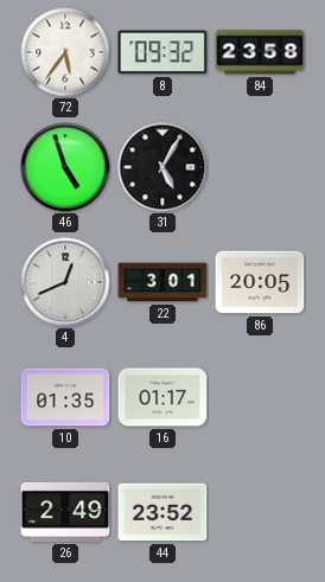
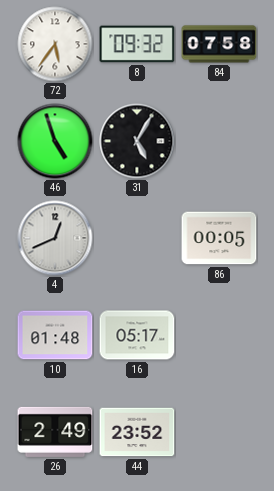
84: 23:58 -> 07:58
22: 3:01 -> none
86: 20:05 -> 00:05
10: 01:35 -> 01:48
16: 01:17 -> 05:17
